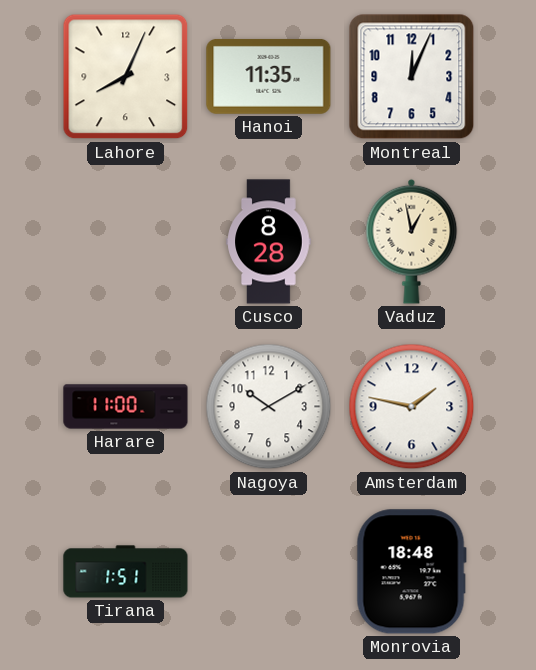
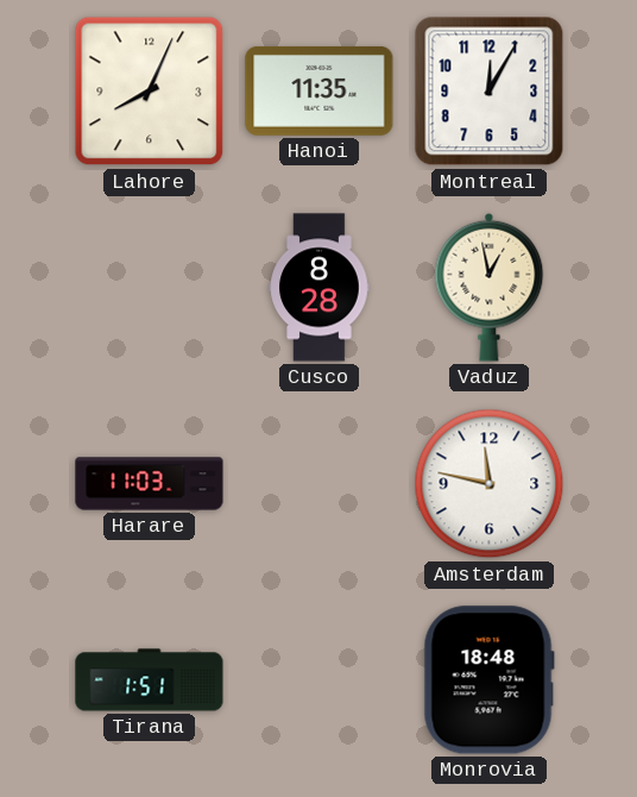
Montreal: 12:04 -> 12:05
Harare: 11:00 -> 11:03
Nagoya: 10:10 -> none
Amsterdam: 1:47 -> 11:47
